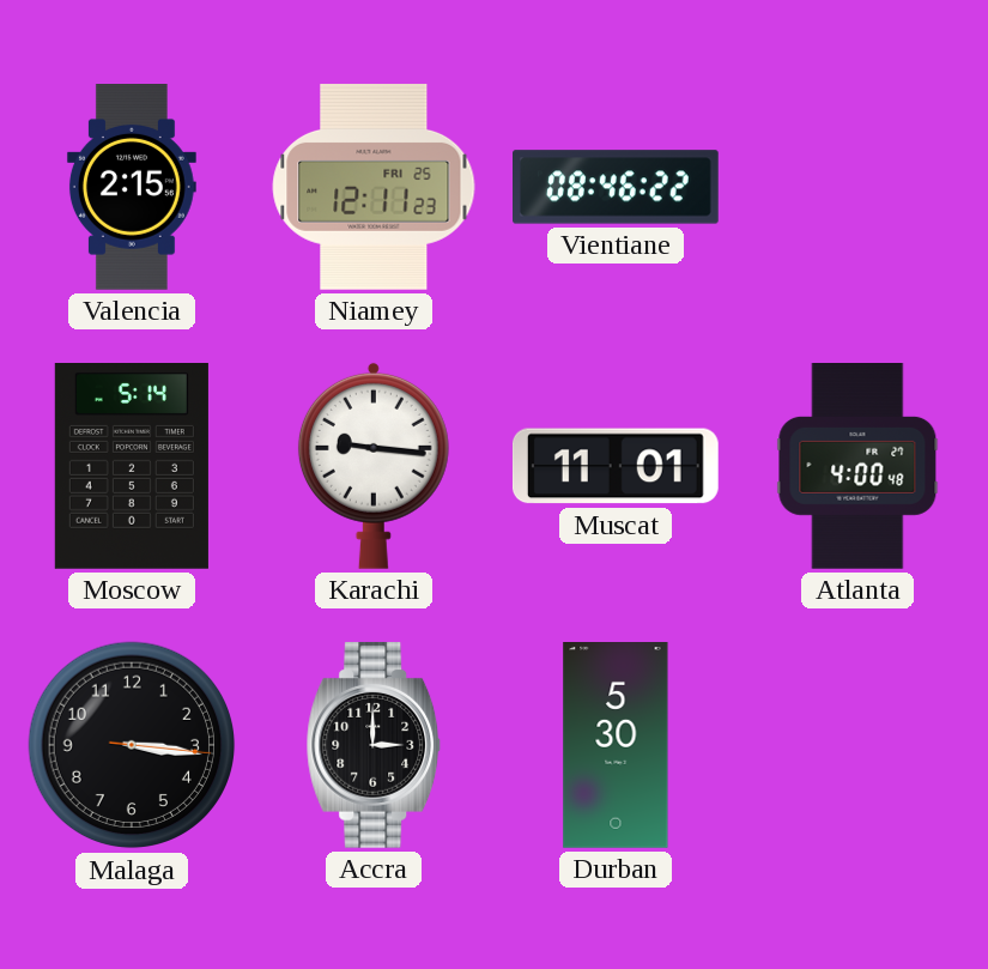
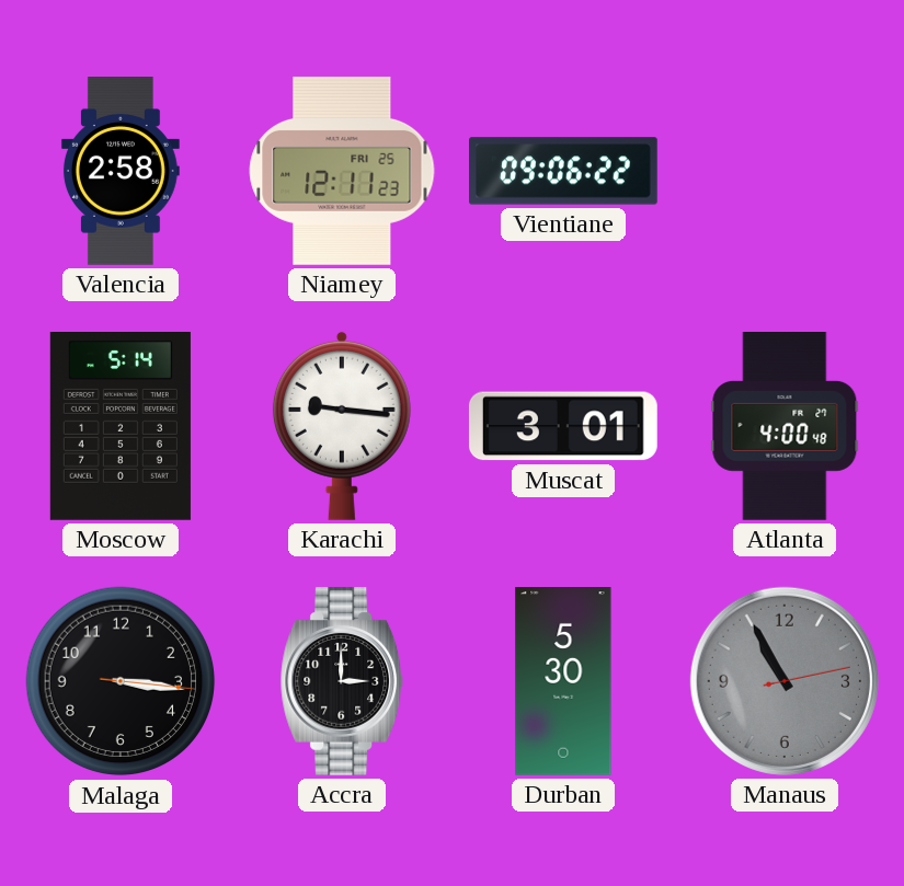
Valencia: 2:15 -> 2:58
Vientiane: 08:46 -> 09:06
Muscat: 11:01 -> 3:01
Manaus: none -> 10:55
